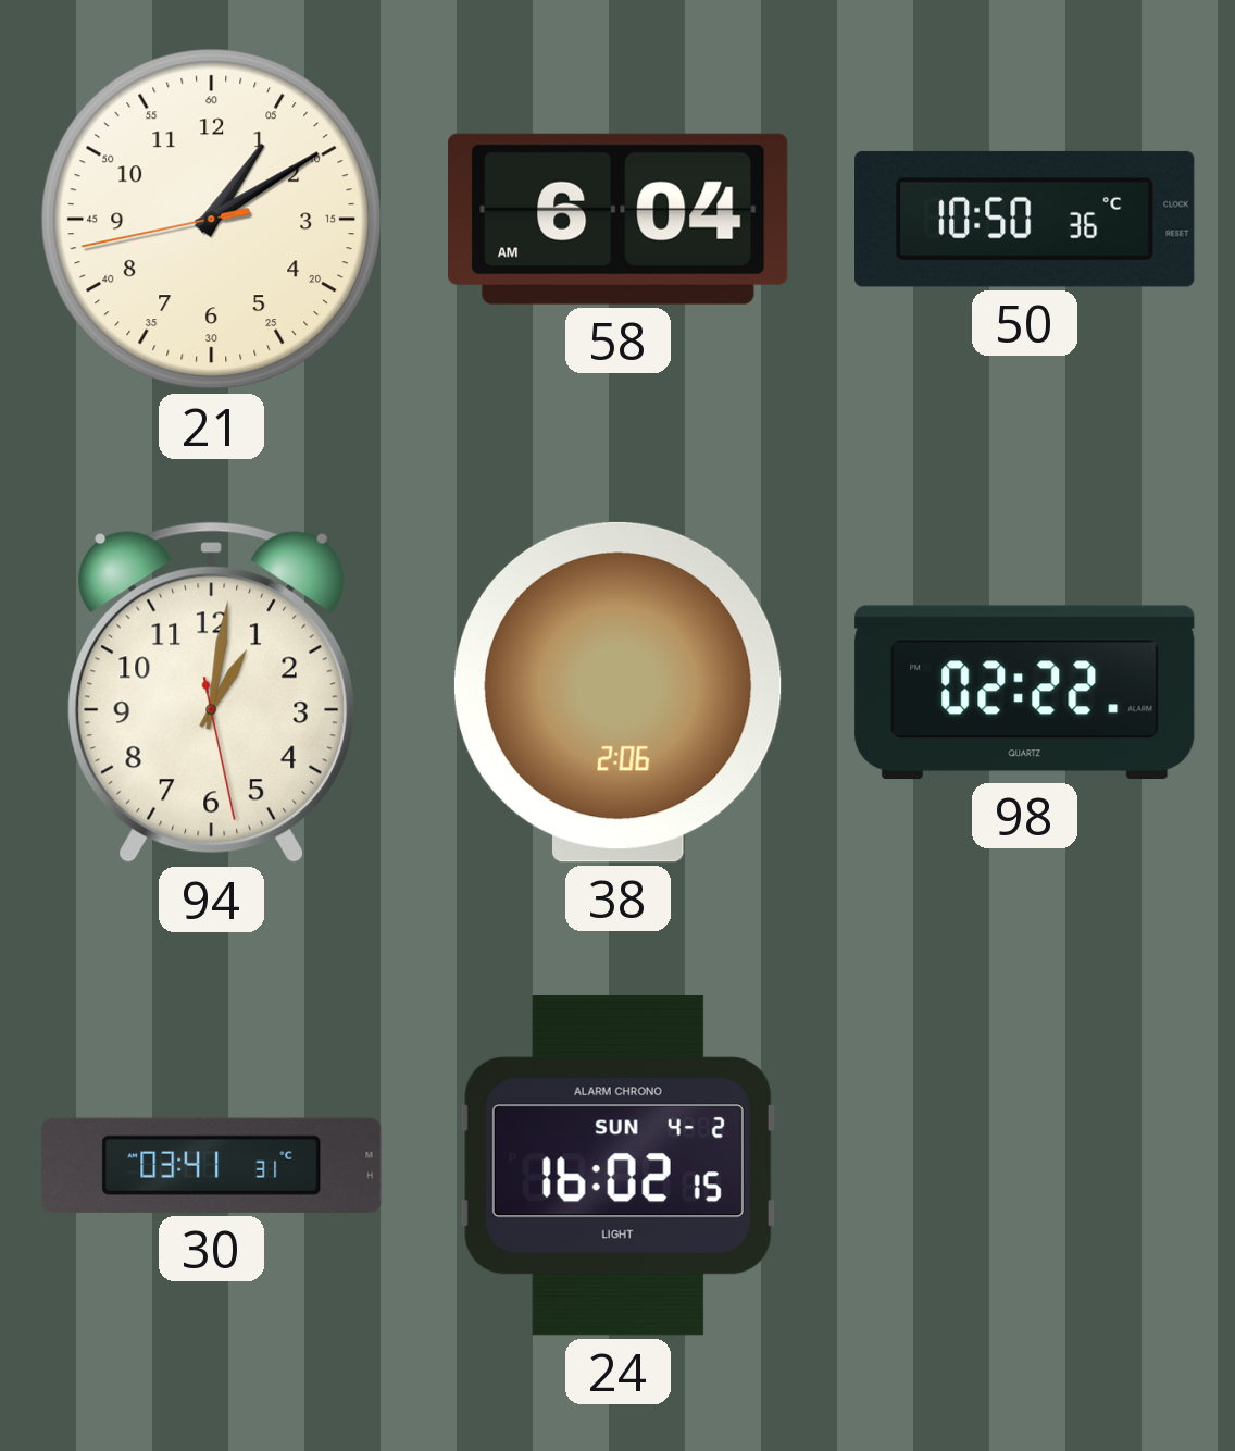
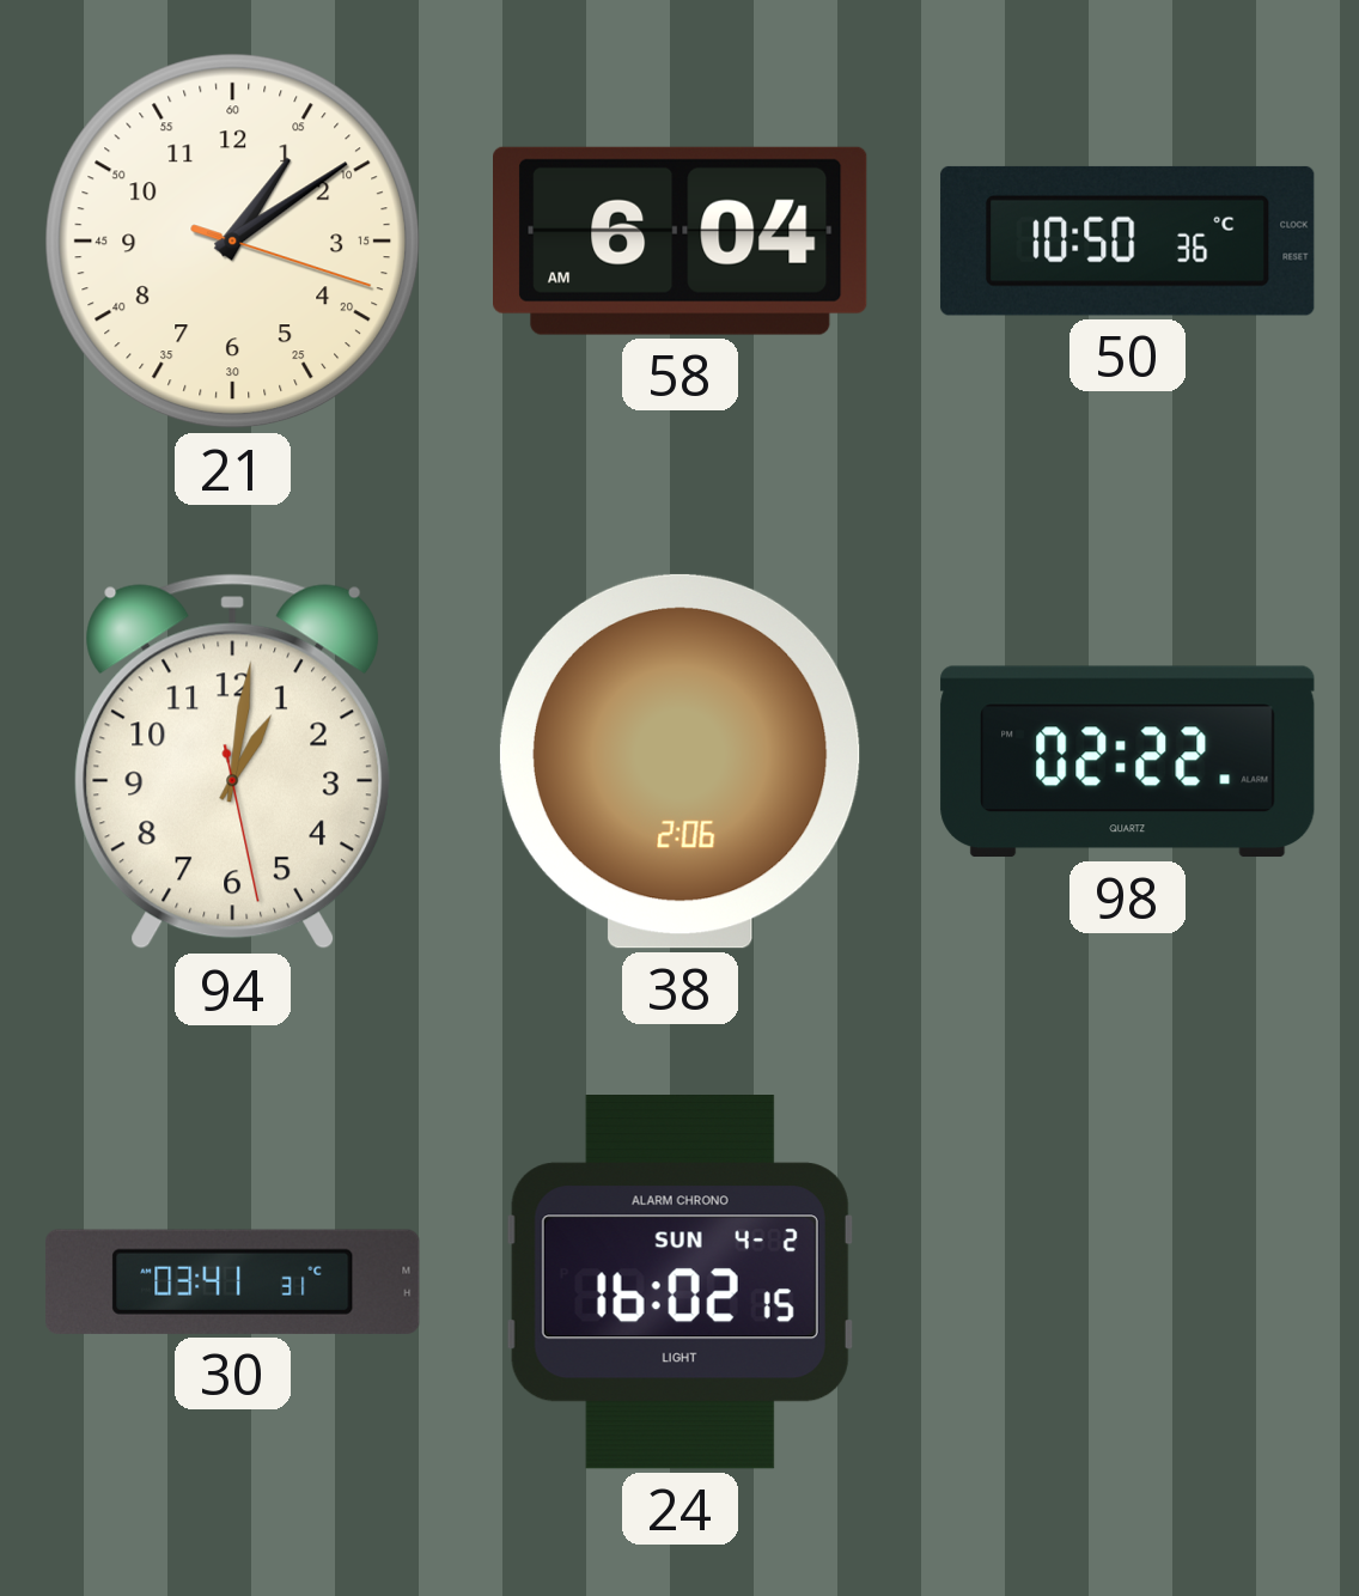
21: 1:09:43 -> 1:09:18
